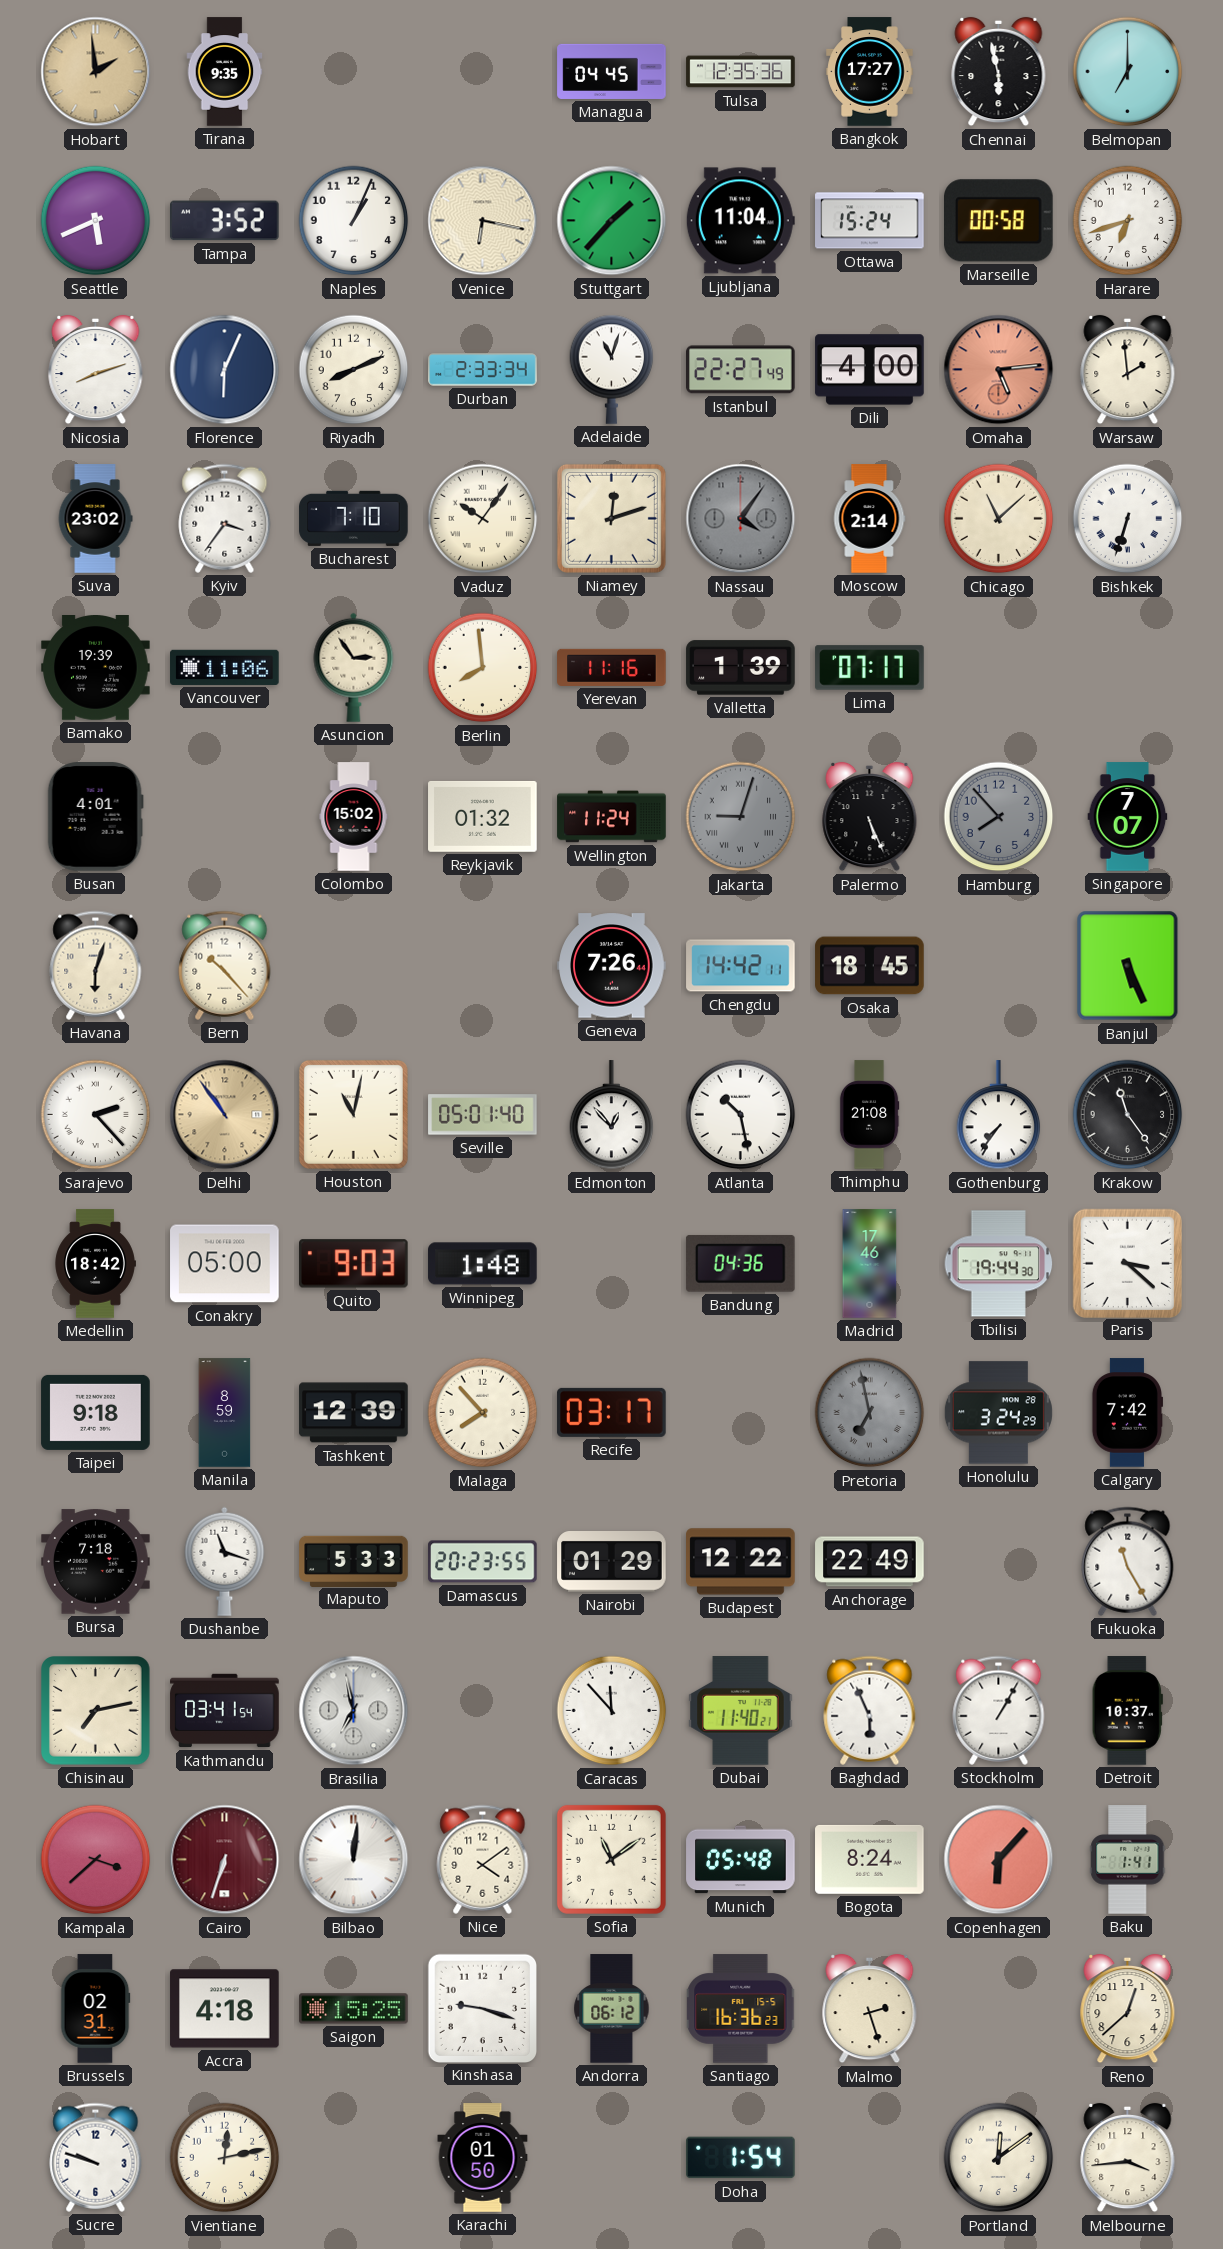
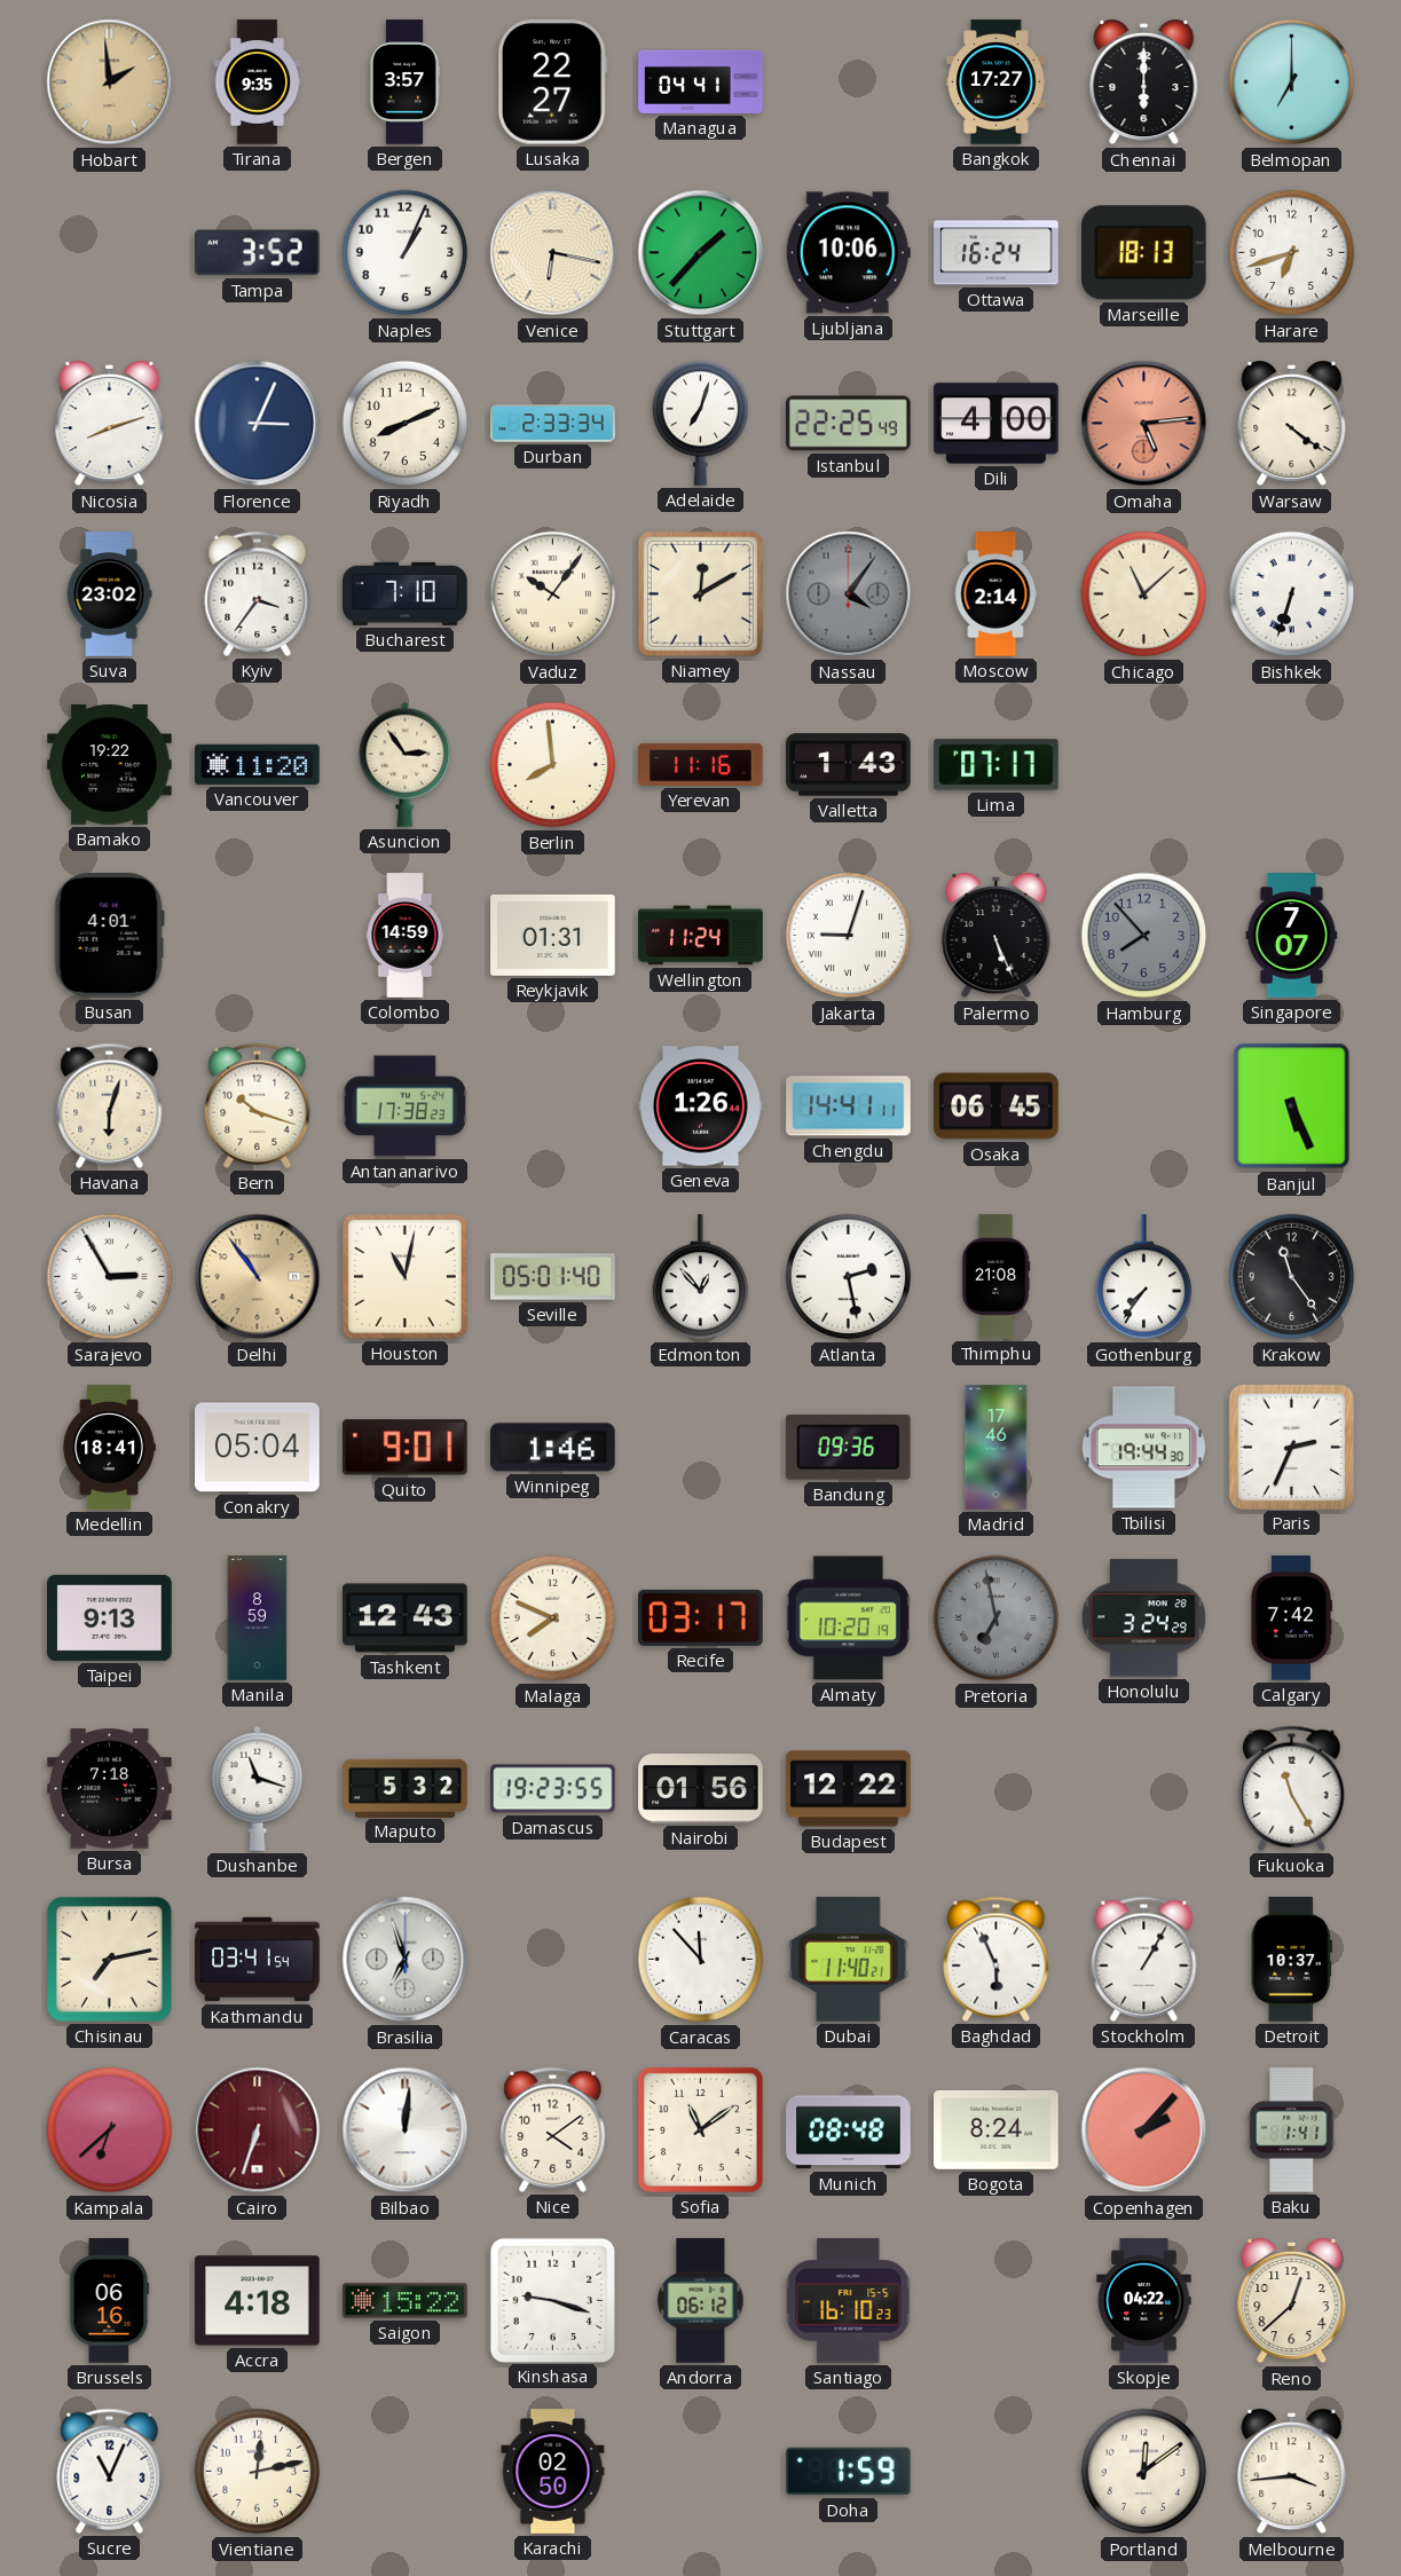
Bergen: none -> 3:57
Lusaka: none -> 22:27
Managua: 04:45 -> 04:41
Tulsa: 12:35 -> none
Chennai: 5:58 -> 6:00
Seattle: 5:41 -> none
Ljubljana: 11:04 -> 10:06
Ottawa: 15:24 -> 16:24
Marseille: 00:58 -> 18:13
Florence: 6:04 -> 3:04
Adelaide: 11:03 -> 7:03
Istanbul: 22:27 -> 22:25
Warsaw: 1:59 -> 4:21
Niamey: 12:12 -> 12:10
Bamako: 19:39 -> 19:22
Vancouver: 11:06 -> 11:20
Valletta: 1:39 -> 1:43
Colombo: 15:02 -> 14:59
Reykjavik: 01:32 -> 01:31
Jakarta dial: grey -> white
Bern: 10:23 -> 10:18
Antananarivo: none -> 17:38
Geneva: 7:26 -> 1:26
Chengdu: 14:42 -> 14:41
Osaka: 18:45 -> 06:45
Sarajevo: 2:23 -> 2:55
Atlanta: 10:28 -> 2:28
Medellin: 18:42 -> 18:41
Conakry: 05:00 -> 05:04
Quito: 9:03 -> 9:01
Winnipeg: 1:48 -> 1:46
Bandung: 04:36 -> 09:36
Paris: 3:22 -> 2:34
Taipei: 9:18 -> 9:13
Tashkent: 12:39 -> 12:43
Malaga: 7:53 -> 7:49
Almaty: none -> 10:20
Maputo: 5:33 -> 5:32
Damascus: 20:23 -> 19:23
Nairobi: 01:29 -> 01:56
Anchorage: 22:49 -> none
Brasilia: 6:58 -> 6:57
Kampala: 3:38 -> 6:38
Munich: 05:48 -> 08:48
Copenhagen: 6:07 -> 2:07
Brussels: 02:31 -> 06:16
Saigon: 15:25 -> 15:22
Santiago: 16:36 -> 16:10
Malmo: 2:27 -> none
Skopje: none -> 04:22
Sucre: 9:48 -> 11:04
Karachi: 01:50 -> 02:50
Doha: 1:54 -> 1:59
